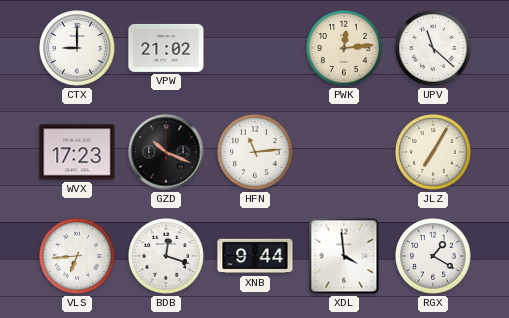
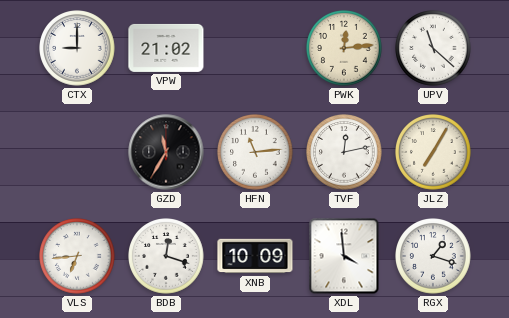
WVX: 17:23 -> none
GZD: 10:19 -> 11:35
TVF: none -> 12:13
XNB: 9:44 -> 10:09
RGX: 1:20 -> 1:18
